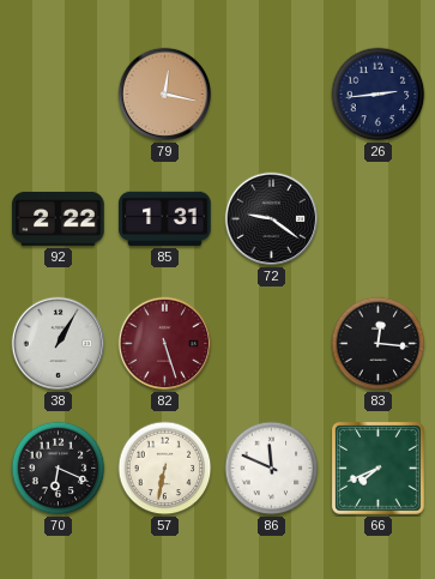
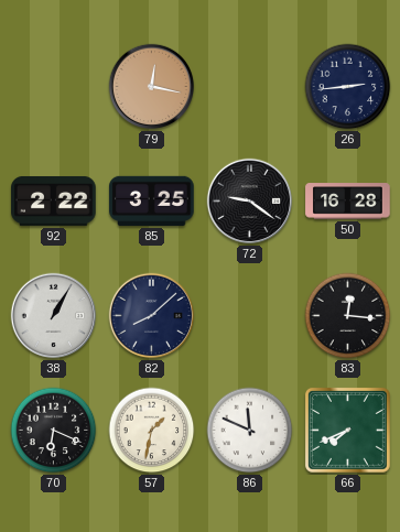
85: 1:31 -> 3:25
50: none -> 16:28
82: 5:27 -> 8:08
82 dial: burgundy -> navy
57: 6:32 -> 1:32
